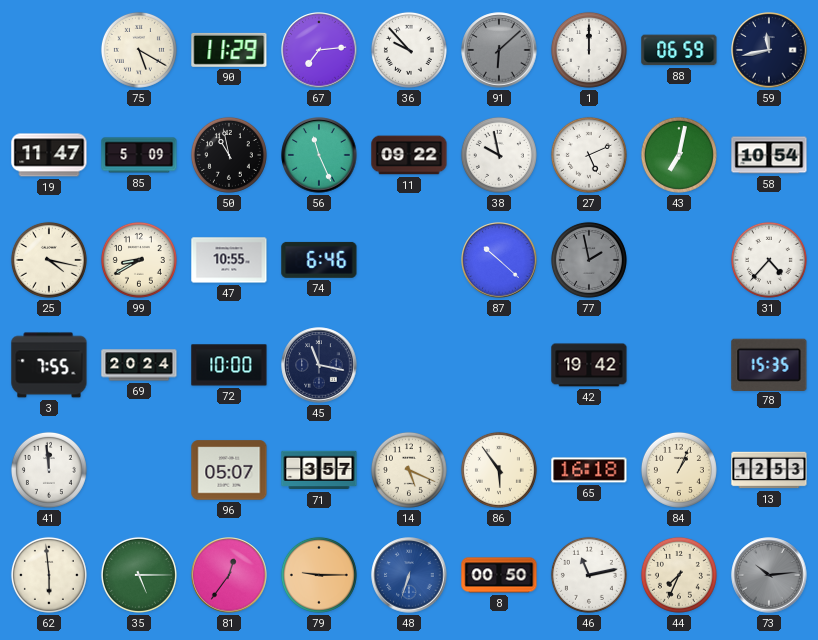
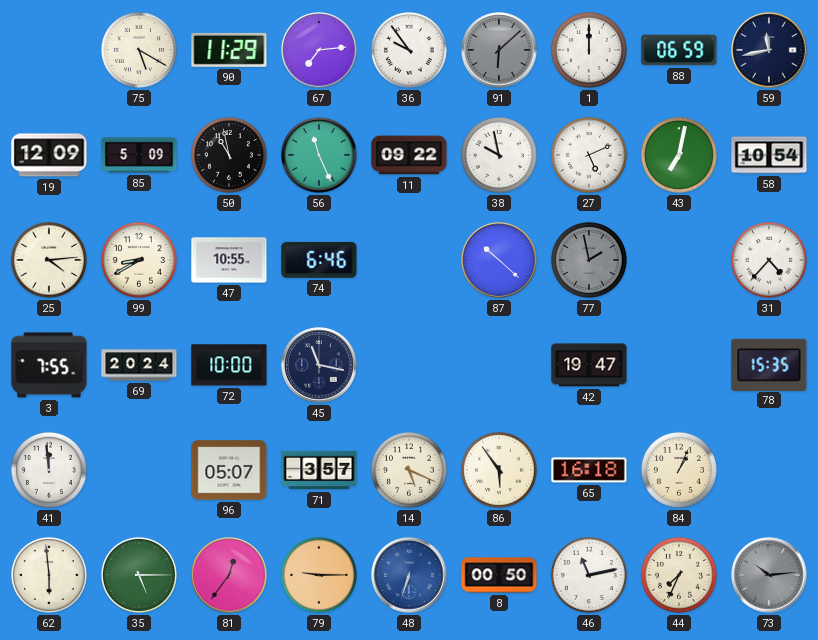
36: 9:53 -> 9:54
19: 11:47 -> 12:09
25: 4:17 -> 4:14
42: 19:42 -> 19:47
13: 12:53 -> none
